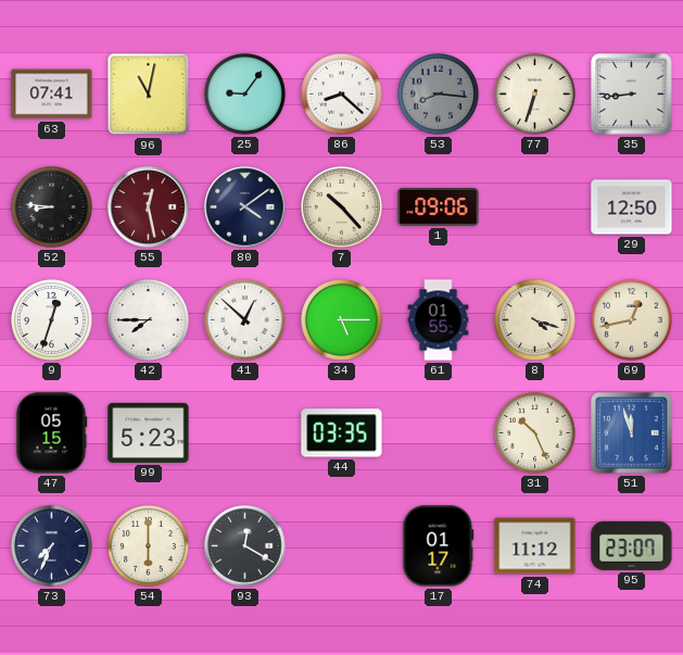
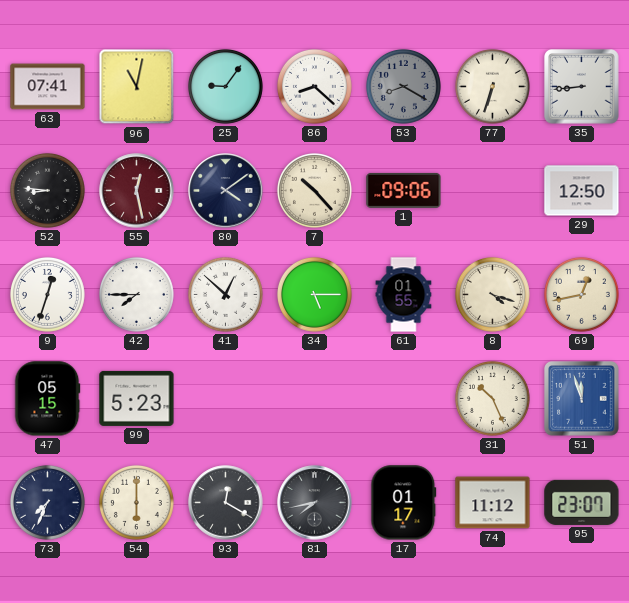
53: 8:16 -> 8:20
44: 03:35 -> none
81: none -> 7:43
